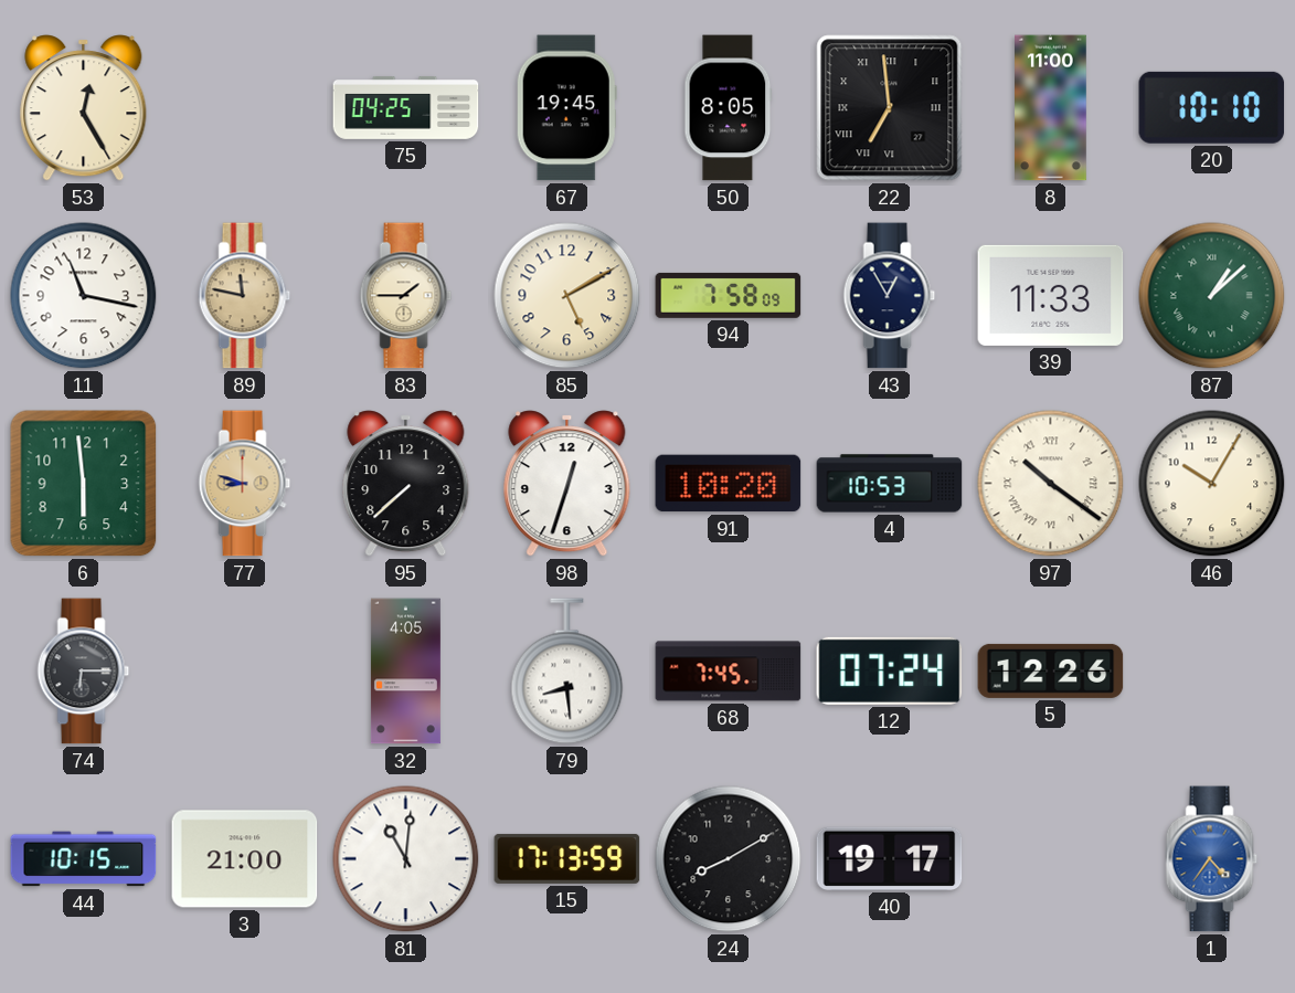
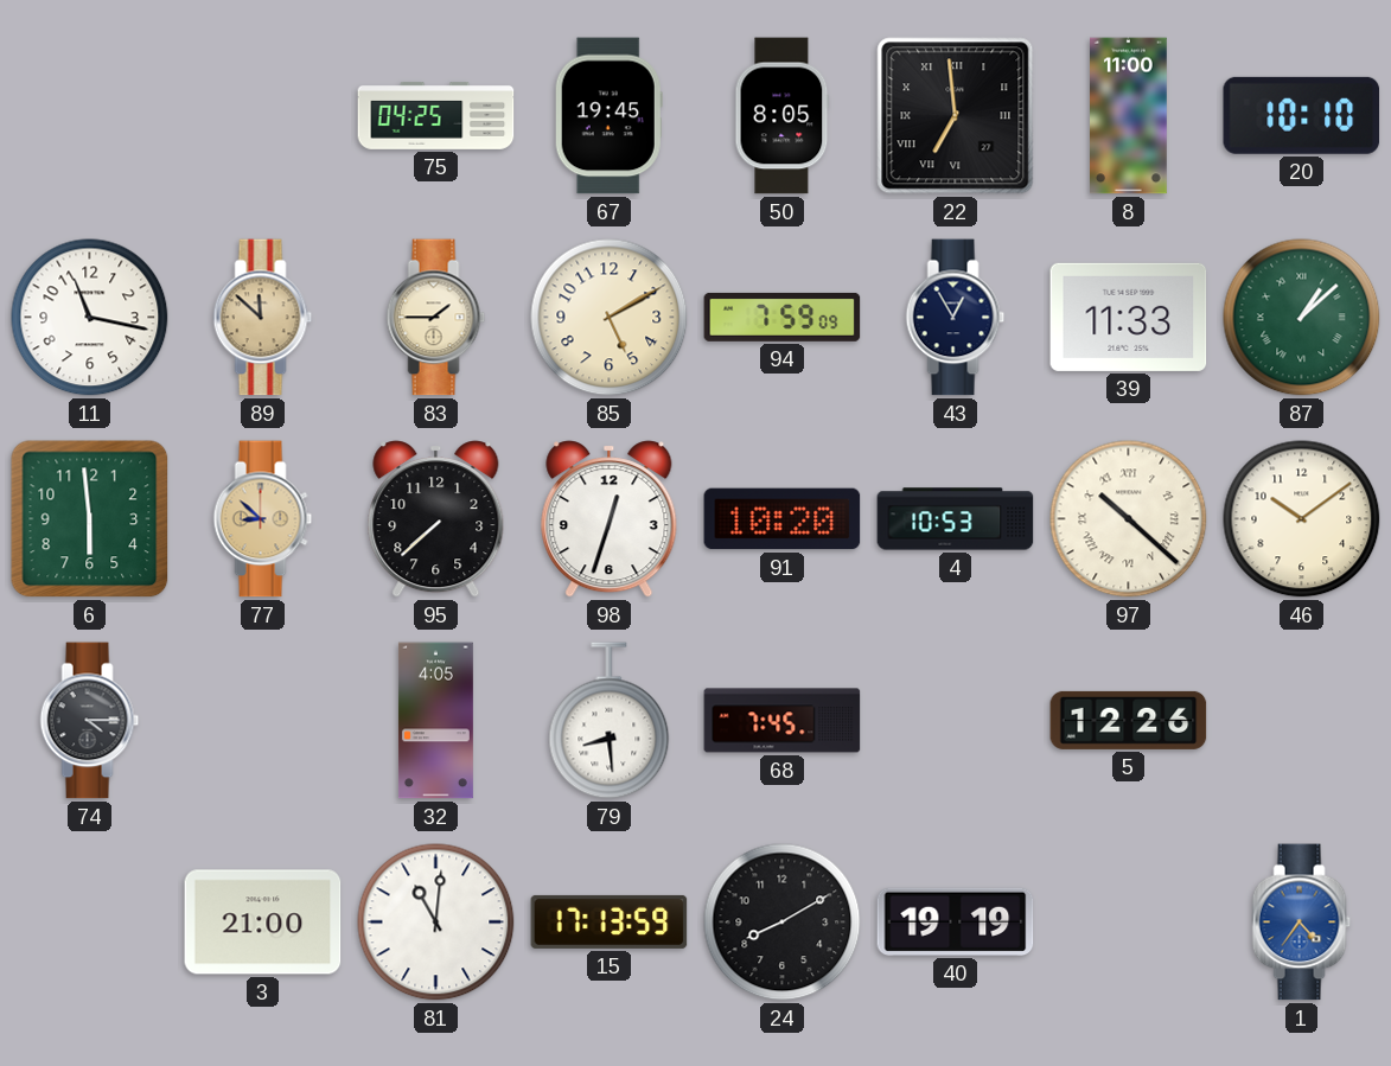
53: 12:25 -> none
89: 11:47 -> 11:52
94: 7:58 -> 7:59
77: 8:48 -> 8:52
97: 10:21 -> 10:22
46: 10:05 -> 10:09
74: 6:15 -> 4:15
12: 07:24 -> none
44: 10:15 -> none
40: 19:17 -> 19:19
